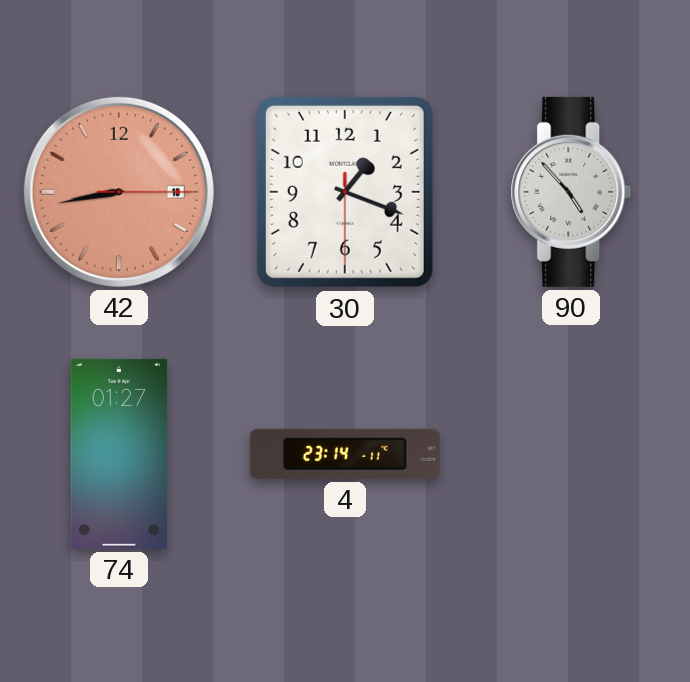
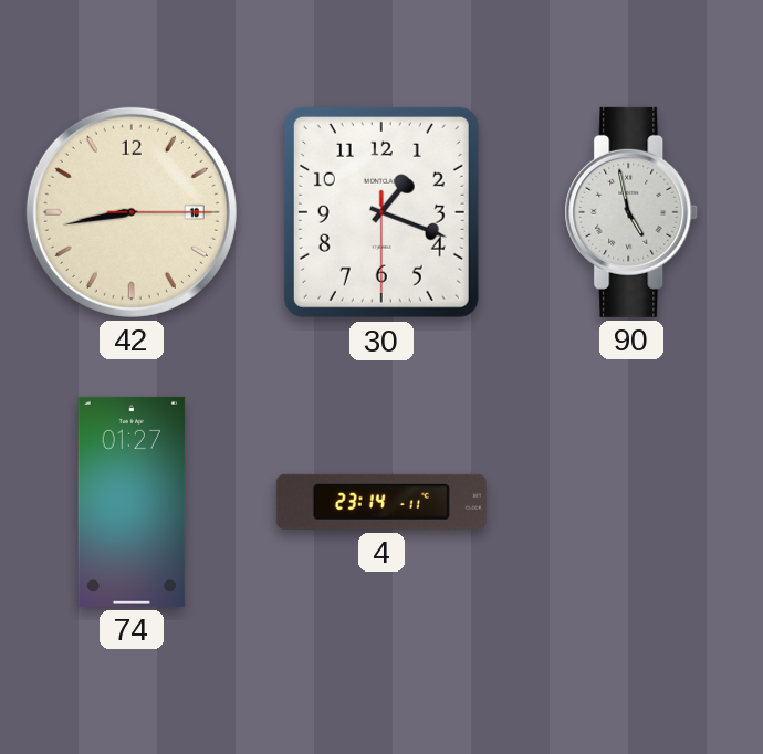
42 dial: salmon -> cream
90: 4:53 -> 4:58
